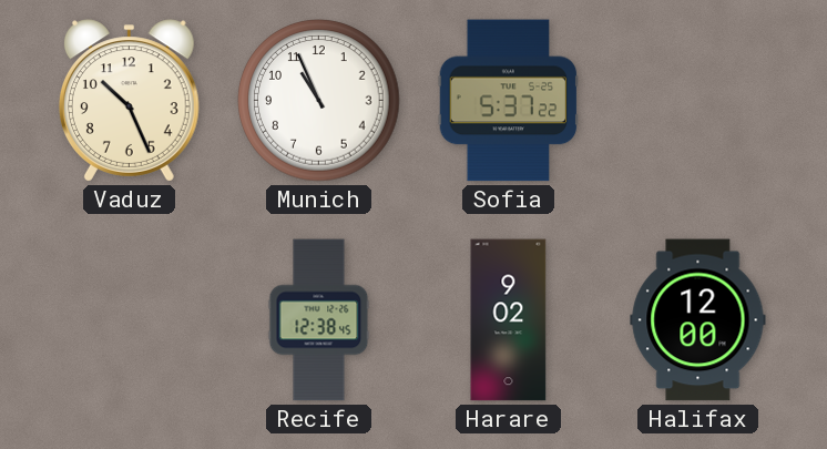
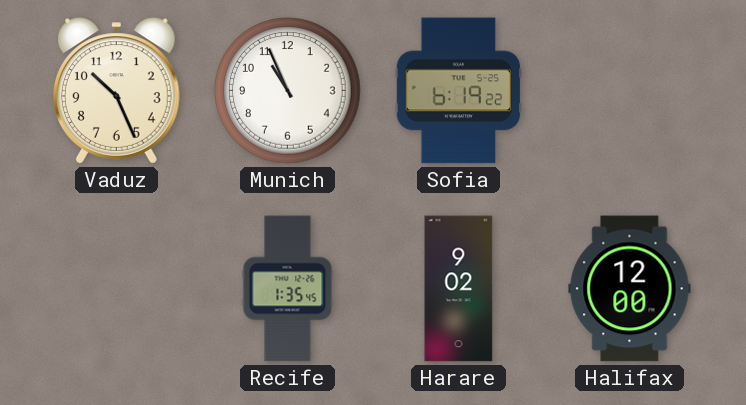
Sofia: 5:37 -> 6:19
Recife: 12:38 -> 1:35
